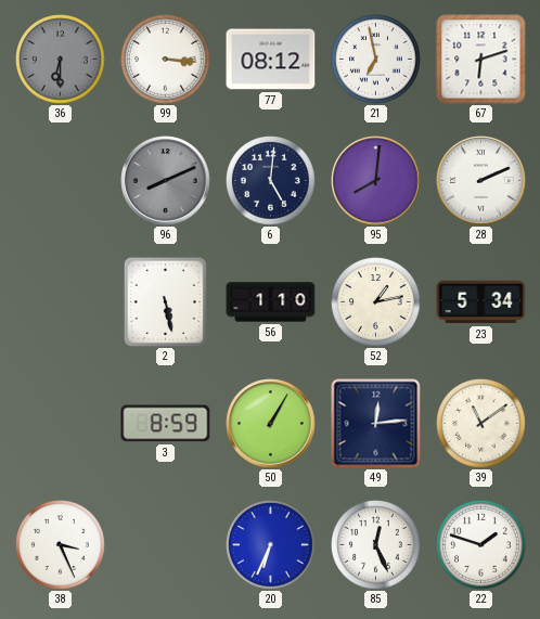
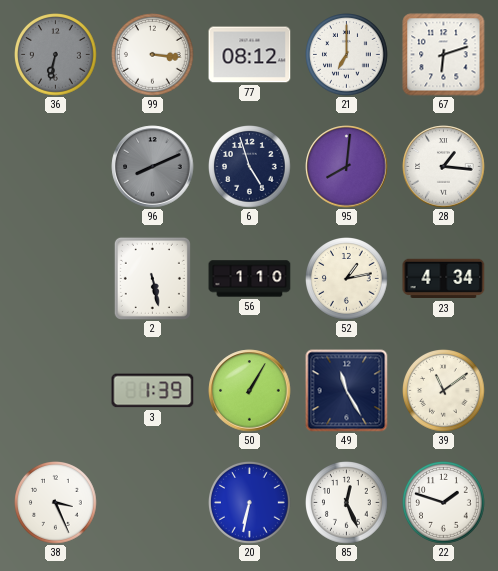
36: 6:30 -> 6:32
21: 6:58 -> 7:00
6: 5:01 -> 4:57
28: 2:11 -> 1:16
23: 5:34 -> 4:34
3: 8:59 -> 1:39
49: 12:14 -> 11:25
20: 6:34 -> 6:32
